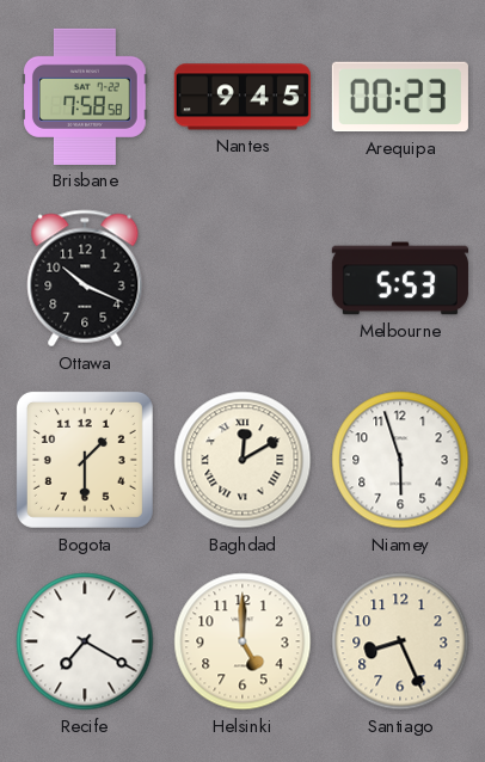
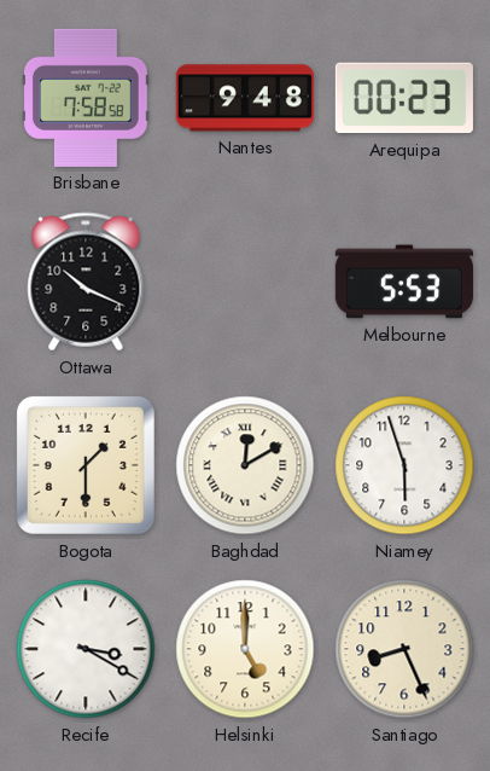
Nantes: 9:45 -> 9:48
Recife: 7:20 -> 3:20
